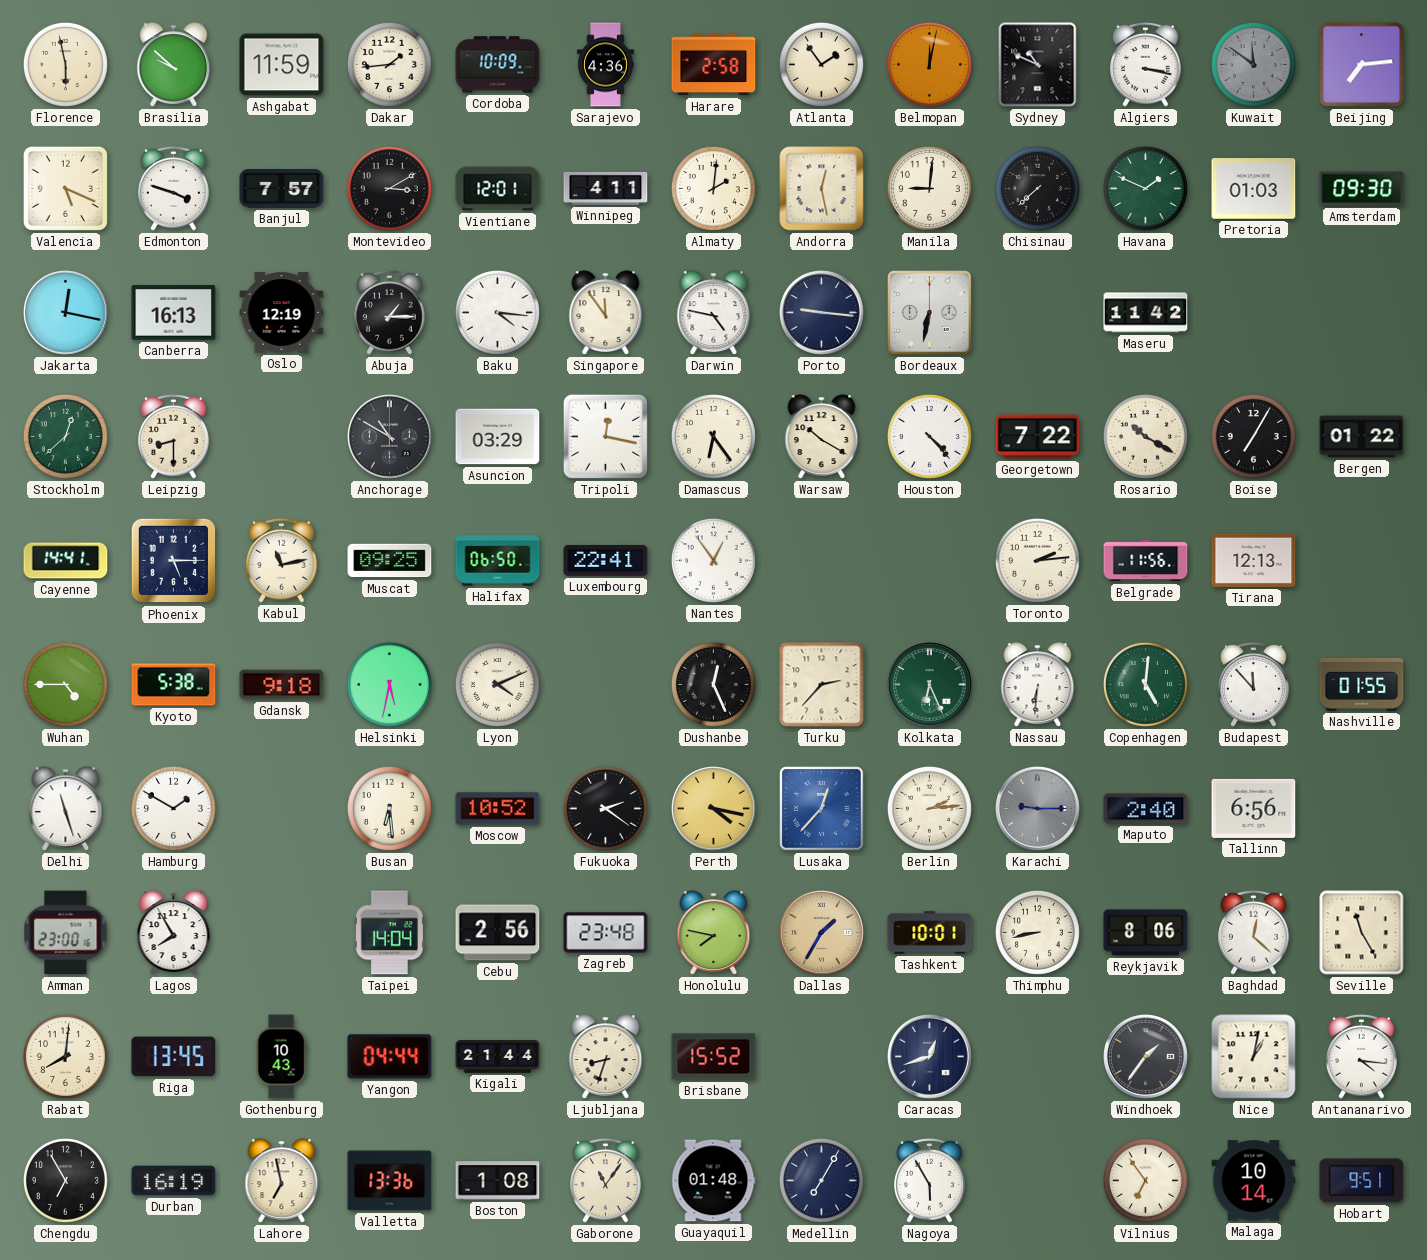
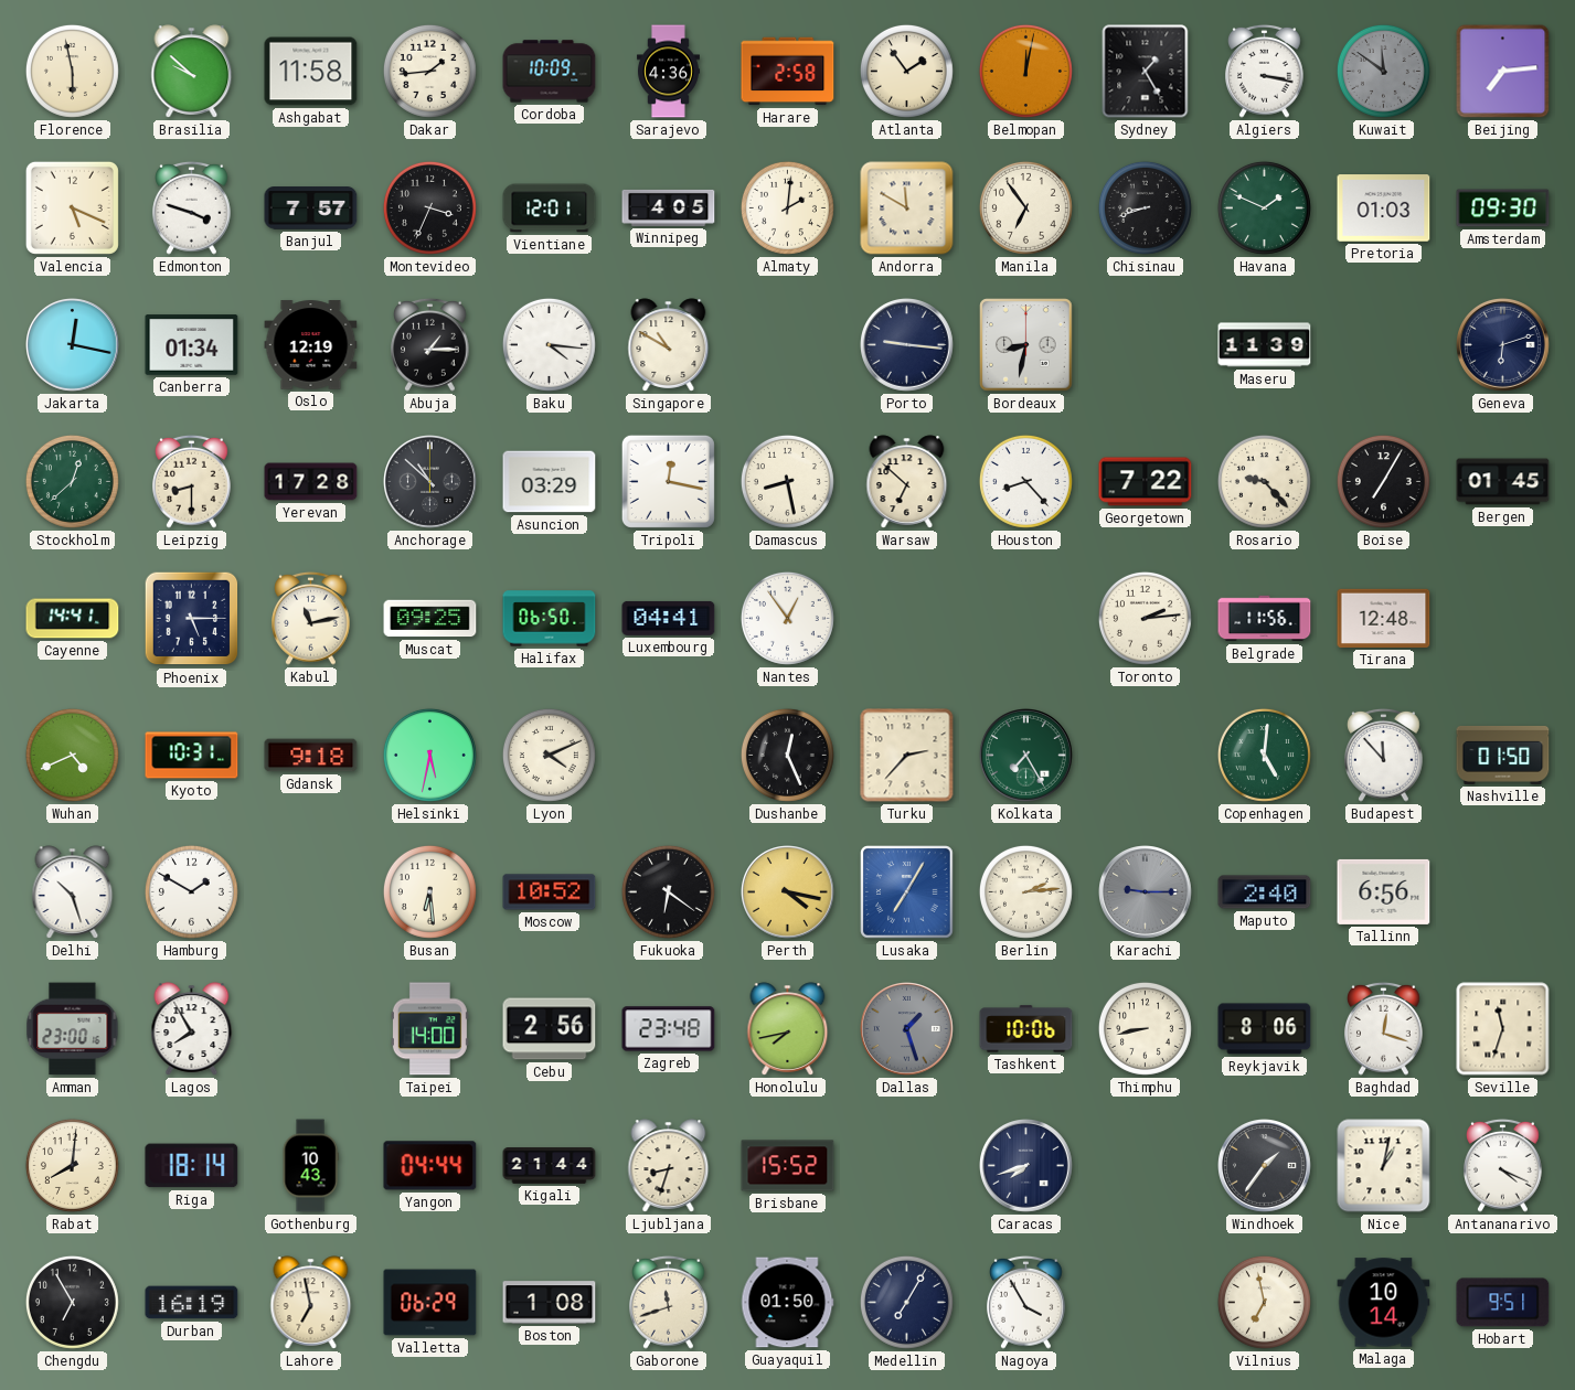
Ashgabat: 11:59 -> 11:58
Sydney: 10:49 -> 1:25
Montevideo: 3:10 -> 3:34
Winnipeg: 4:11 -> 4:05
Andorra: 12:28 -> 11:50
Manila: 9:01 -> 6:54
Chisinau: 7:38 -> 8:42
Canberra: 16:13 -> 01:34
Singapore: 11:54 -> 10:50
Darwin: 4:47 -> none
Bordeaux: 6:32 -> 8:32
Maseru: 11:42 -> 11:39
Geneva: none -> 6:12
Yerevan: none -> 17:28
Anchorage: 10:50 -> 10:52
Damascus: 6:24 -> 8:28
Warsaw: 10:20 -> 6:52
Houston: 4:23 -> 8:23
Rosario: 10:20 -> 9:23
Bergen: 01:22 -> 01:45
Luxembourg: 22:41 -> 04:41
Tirana: 12:13 -> 12:48
Wuhan: 4:45 -> 4:41
Kyoto: 5:38 -> 10:31
Kolkata: 6:26 -> 7:25
Nassau: 6:31 -> none
Nashville: 01:55 -> 01:50
Delhi: 11:27 -> 10:27
Fukuoka: 2:21 -> 6:21
Lusaka: 12:37 -> 7:05
Taipei: 14:04 -> 14:00
Honolulu: 7:47 -> 7:43
Dallas: 1:35 -> 1:27
Dallas dial: champagne -> grey
Tashkent: 10:01 -> 10:06
Baghdad: 12:22 -> 12:18
Seville: 11:25 -> 11:33
Riga: 13:45 -> 18:14
Caracas: 12:42 -> 7:42
Antananarivo: 4:16 -> 4:19
Valletta: 13:36 -> 06:29
Gaborone: 11:06 -> 11:42
Guayaquil: 01:48 -> 01:50
Nagoya: 5:55 -> 3:55
Vilnius: 6:54 -> 6:58
